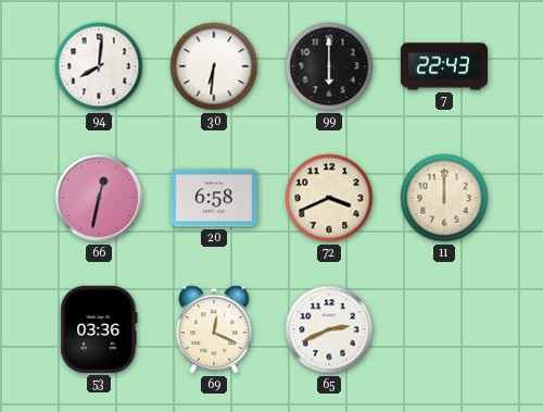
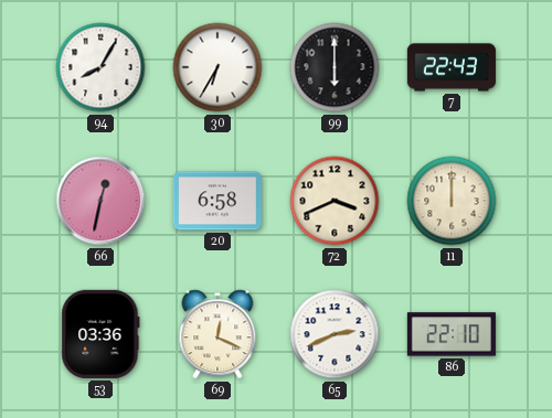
94: 8:01 -> 8:05
30: 6:31 -> 6:35
86: none -> 22:10
